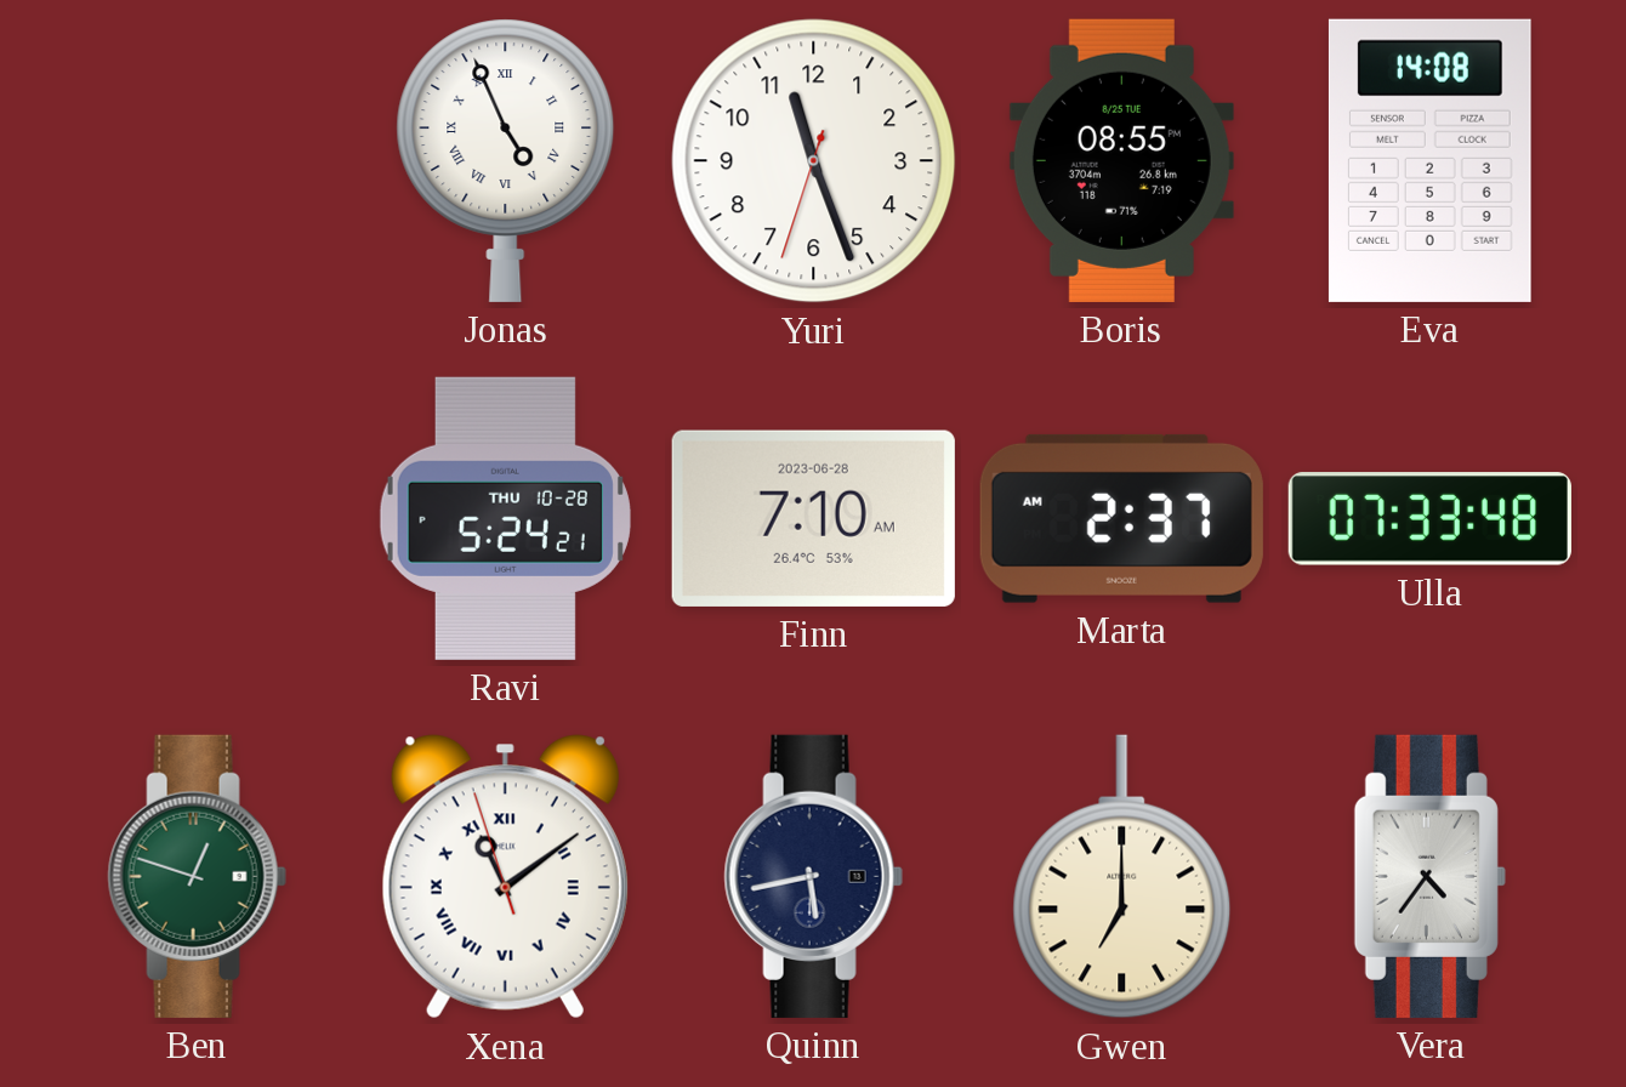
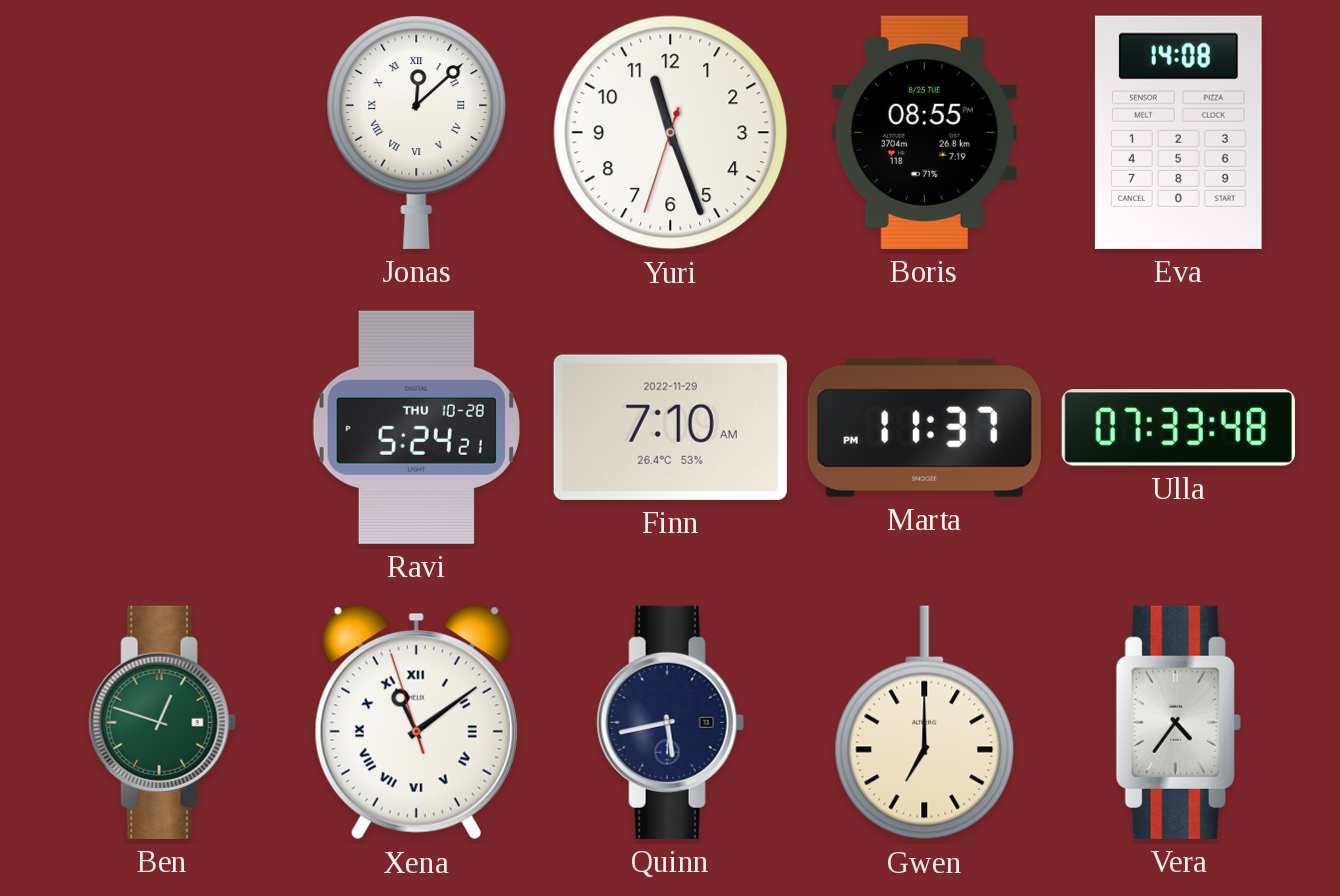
Jonas: 4:56 -> 12:08
Finn date: 2023-06-28 -> 2022-11-29
Marta: 2:37 -> 11:37
